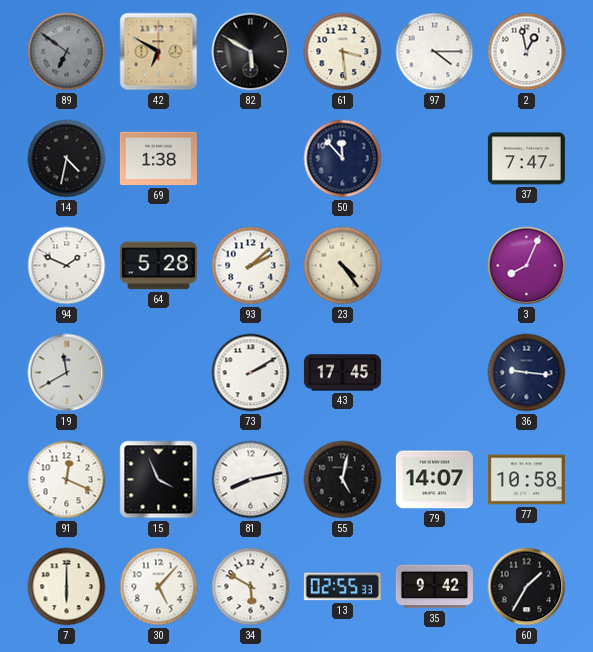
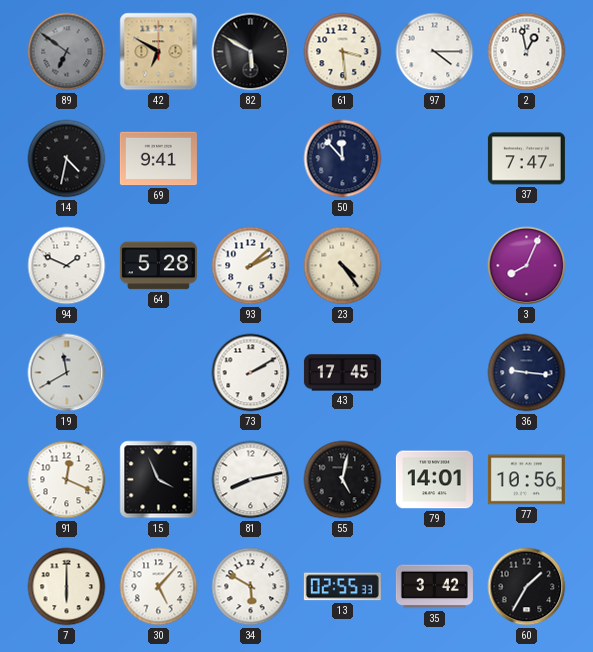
69: 1:38 -> 9:41
79: 14:07 -> 14:01
77: 10:58 -> 10:56
35: 9:42 -> 3:42
